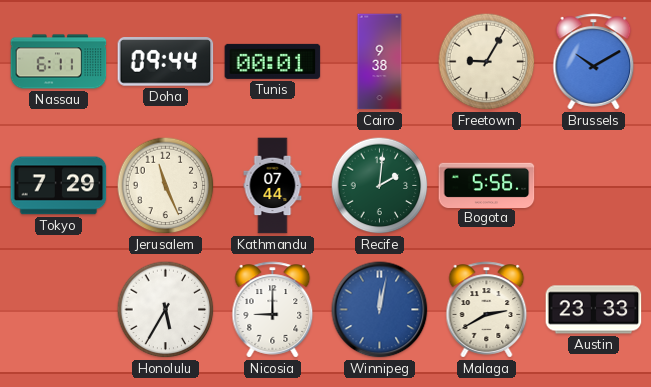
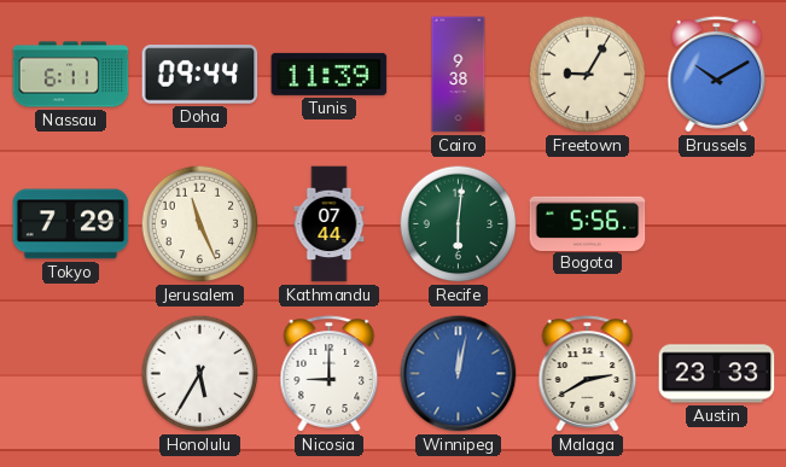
Tunis: 00:01 -> 11:39
Recife: 2:01 -> 6:01
